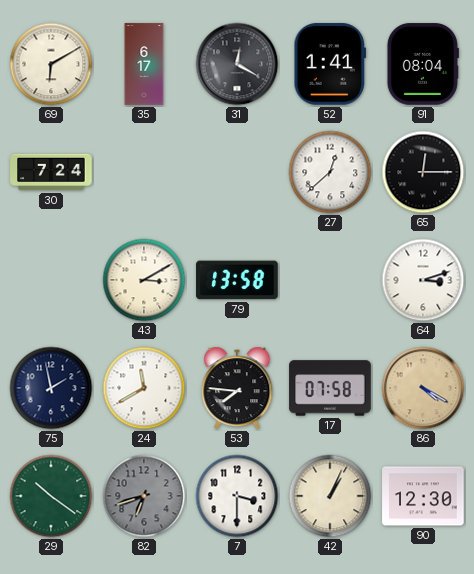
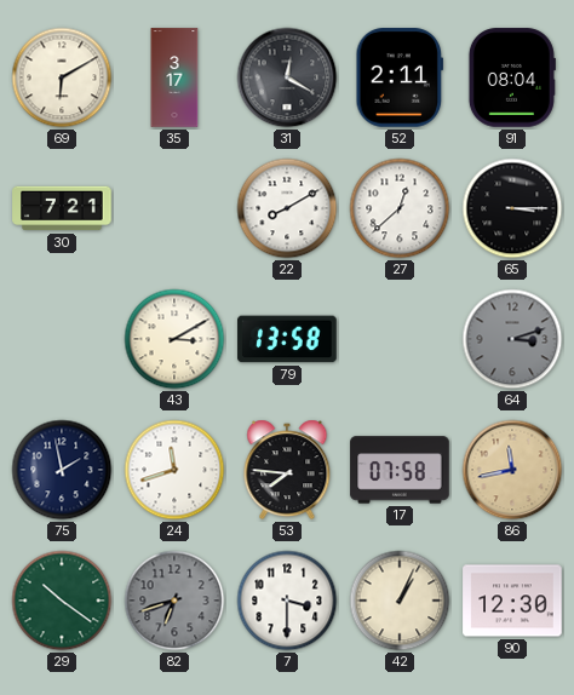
35: 6:17 -> 3:17
52: 1:41 -> 2:11
30: 7:24 -> 7:21
22: none -> 8:10
65: 12:15 -> 3:15
64 dial: white -> grey
24: 11:40 -> 11:42
86: 4:20 -> 11:43
